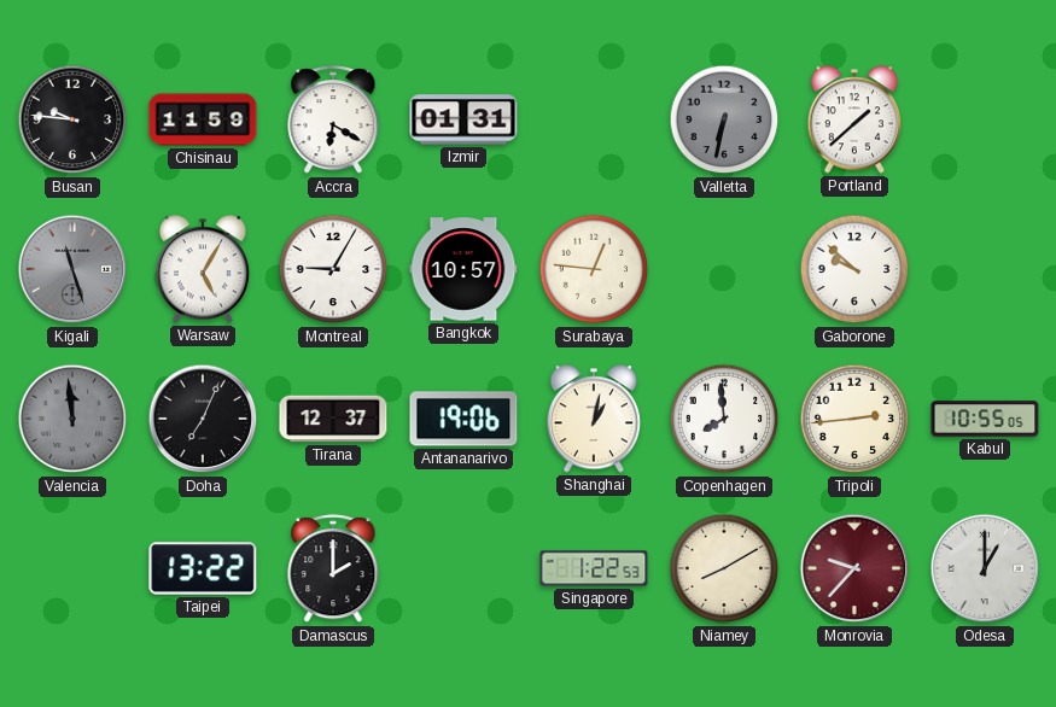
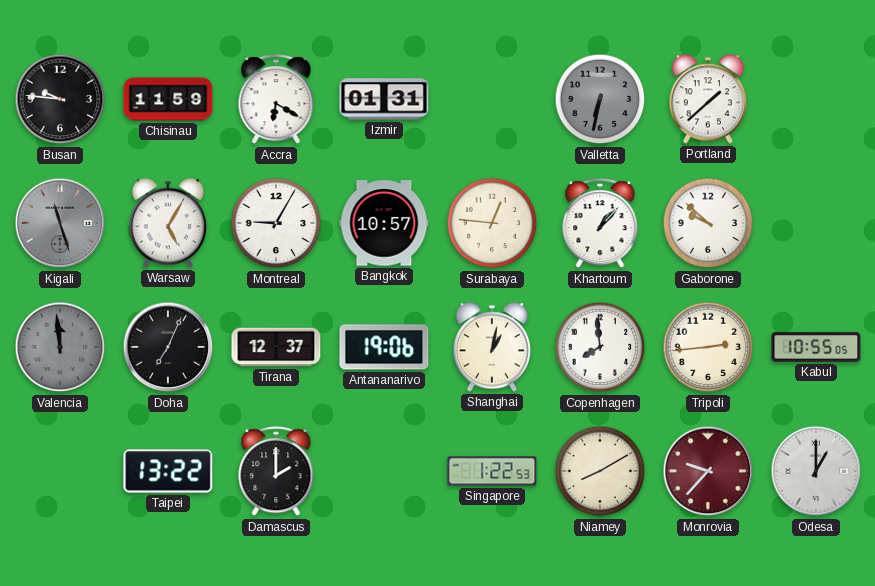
Khartoum: none -> 1:07
